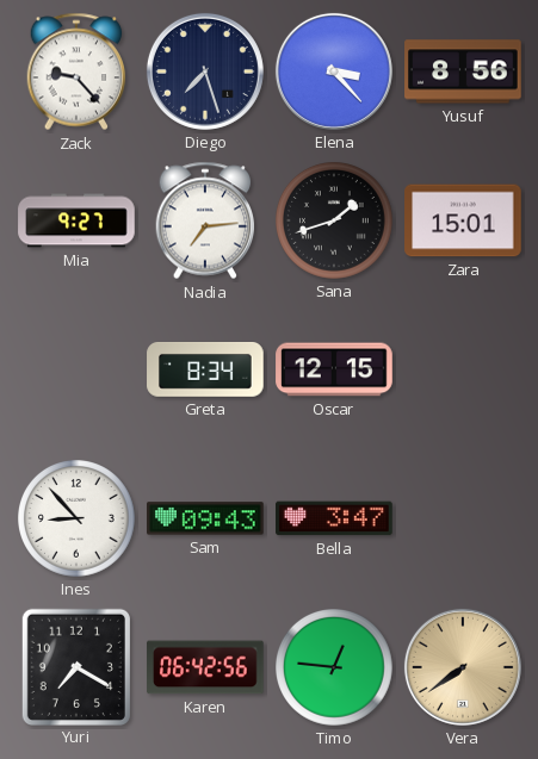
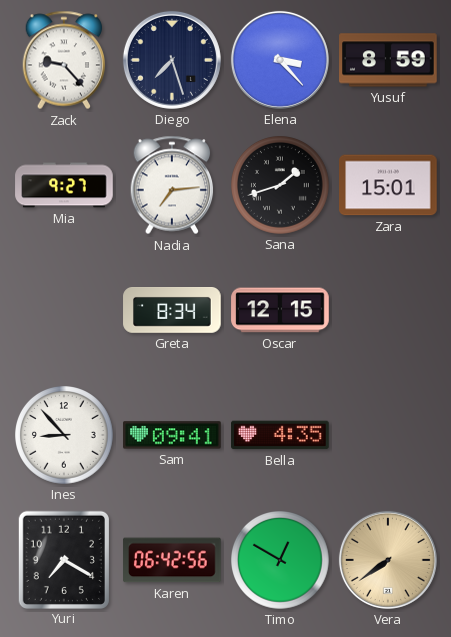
Yusuf: 8:56 -> 8:59
Sam: 09:43 -> 09:41
Bella: 3:47 -> 4:35
Timo: 12:46 -> 12:50
